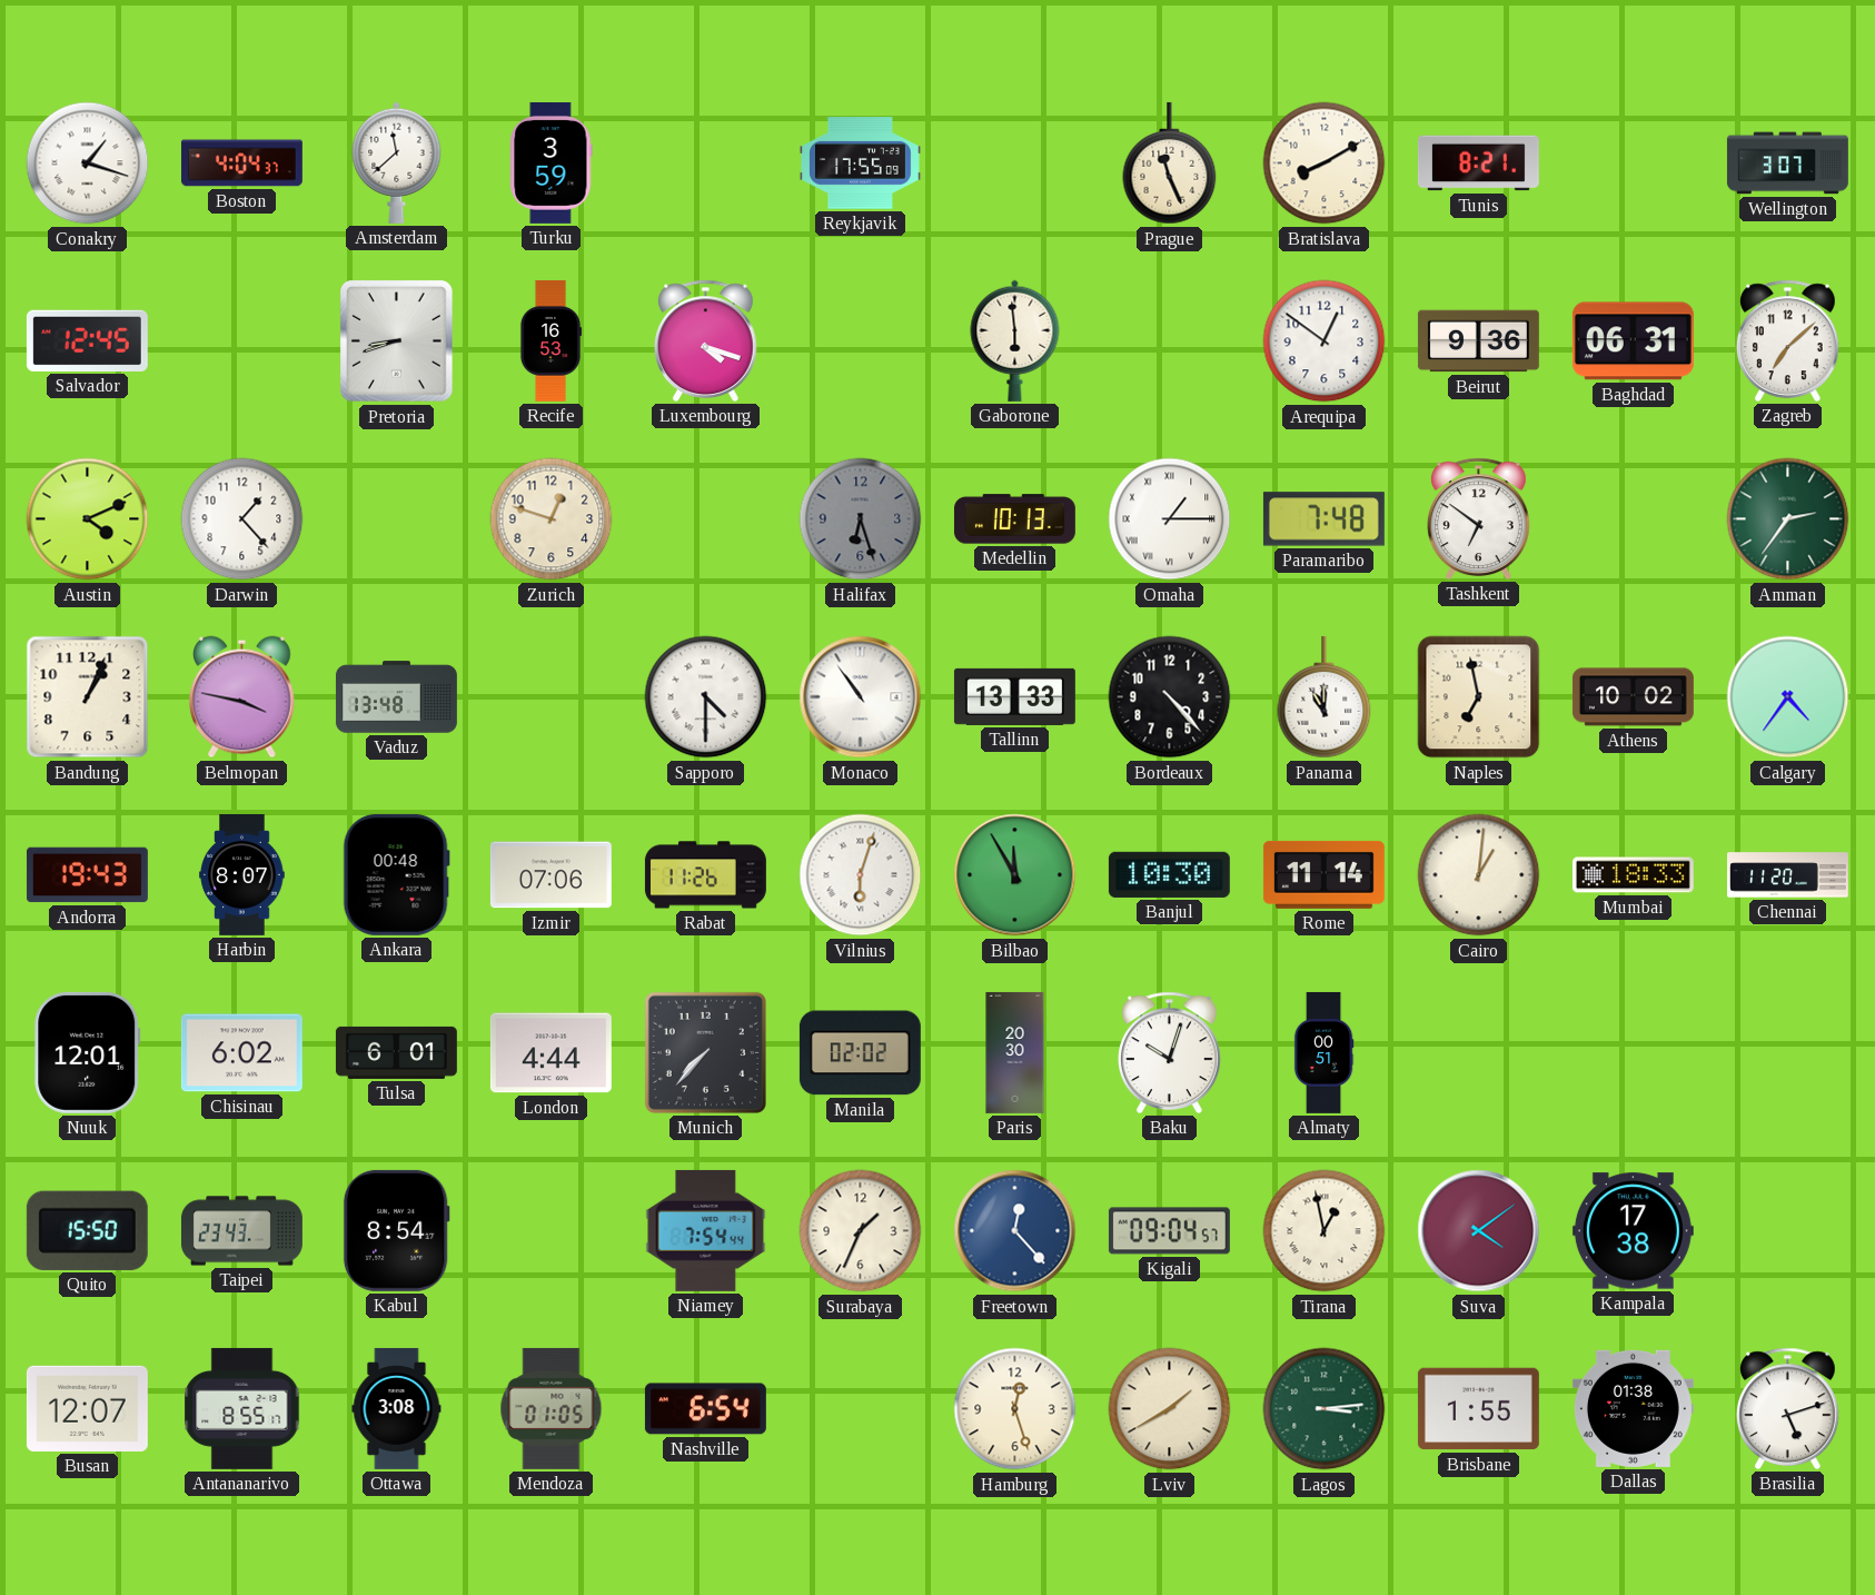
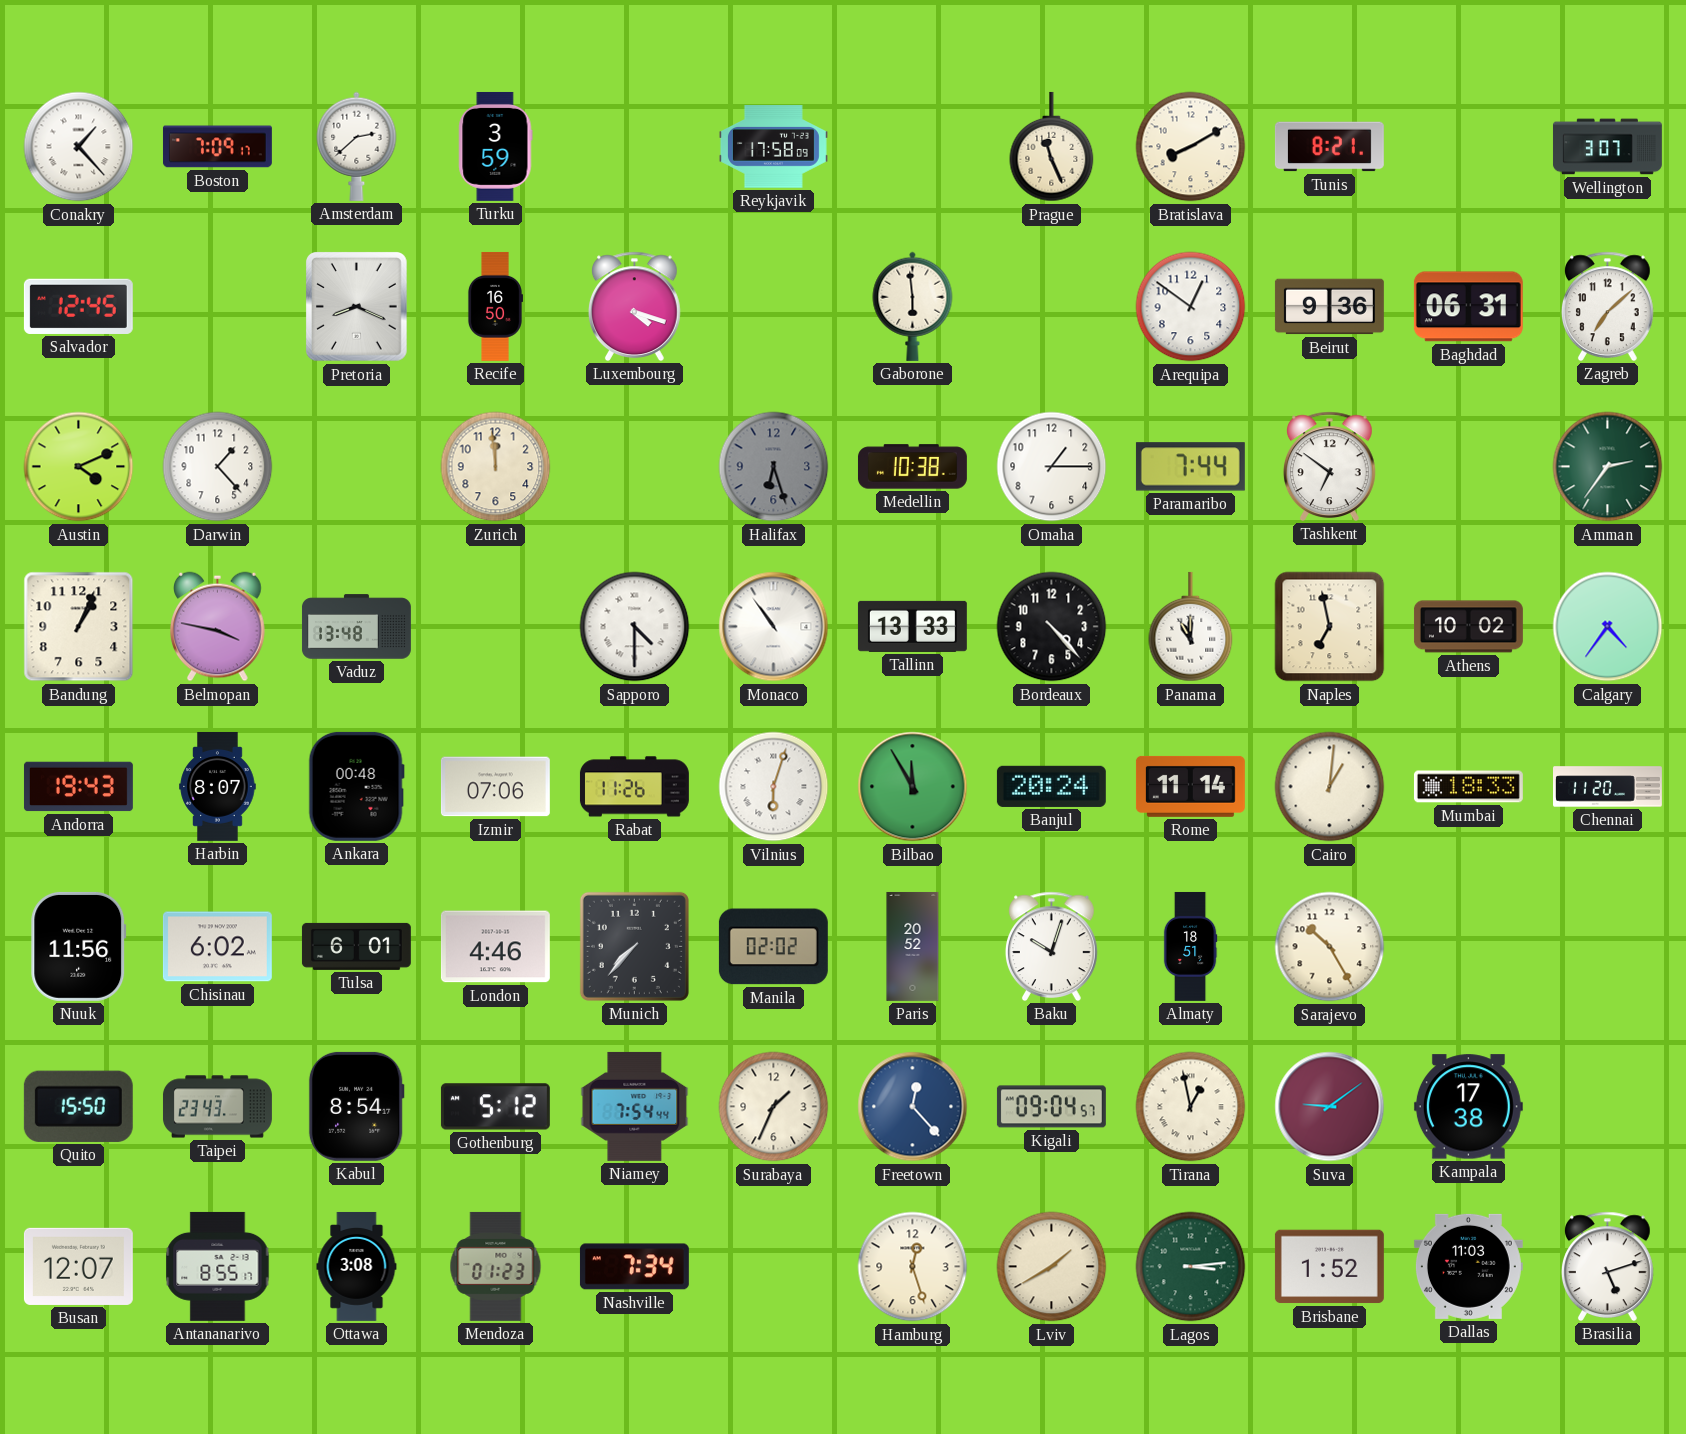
Conakry: 1:18 -> 1:23
Boston: 4:04 -> 7:09
Amsterdam: 11:38 -> 2:38
Reykjavik: 17:55 -> 17:58
Pretoria: 8:42 -> 8:19
Recife: 16:53 -> 16:50
Zurich: 12:48 -> 11:59
Medellin: 10:13 -> 10:38
Omaha numerals: Roman -> Arabic
Paramaribo: 7:48 -> 7:44
Banjul: 10:30 -> 20:24
Nuuk: 12:01 -> 11:56
London: 4:44 -> 4:46
Paris: 20:30 -> 20:52
Almaty: 00:51 -> 18:51
Sarajevo: none -> 10:25
Gothenburg: none -> 5:12
Suva: 4:09 -> 9:09
Mendoza: 01:05 -> 01:23
Nashville: 6:54 -> 7:34
Brisbane: 1:55 -> 1:52
Dallas: 01:38 -> 11:03
